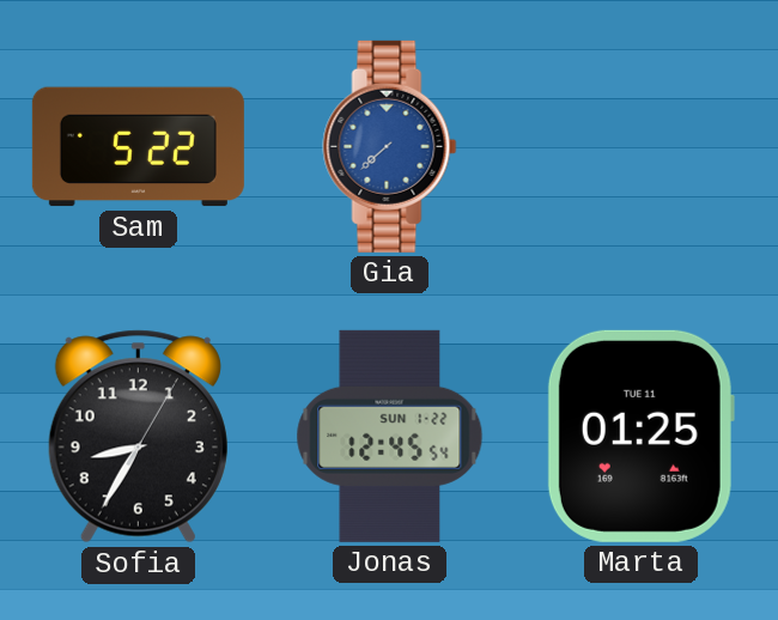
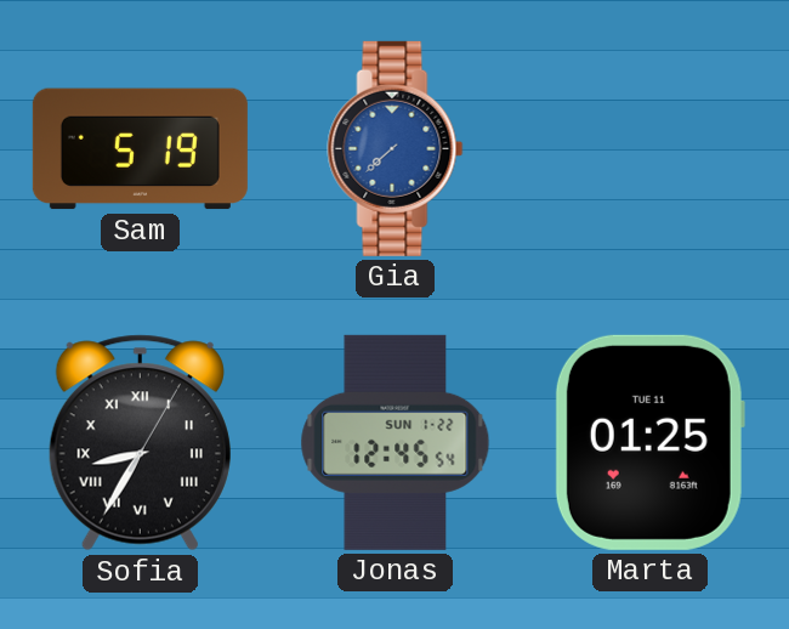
Sam: 5:22 -> 5:19
Sofia numerals: Arabic -> Roman
